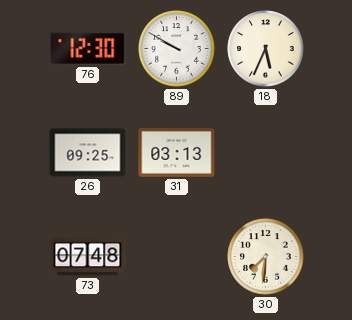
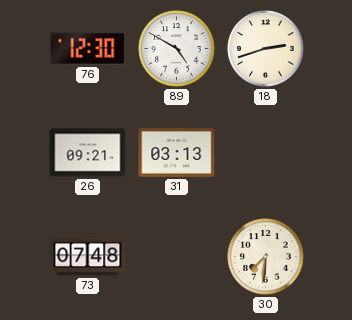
89: 9:50 -> 4:50
18: 5:34 -> 2:42
26: 09:25 -> 09:21
